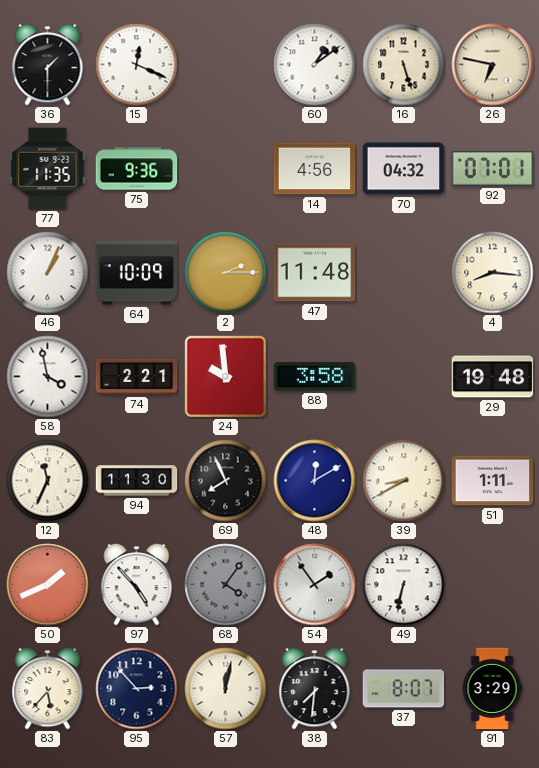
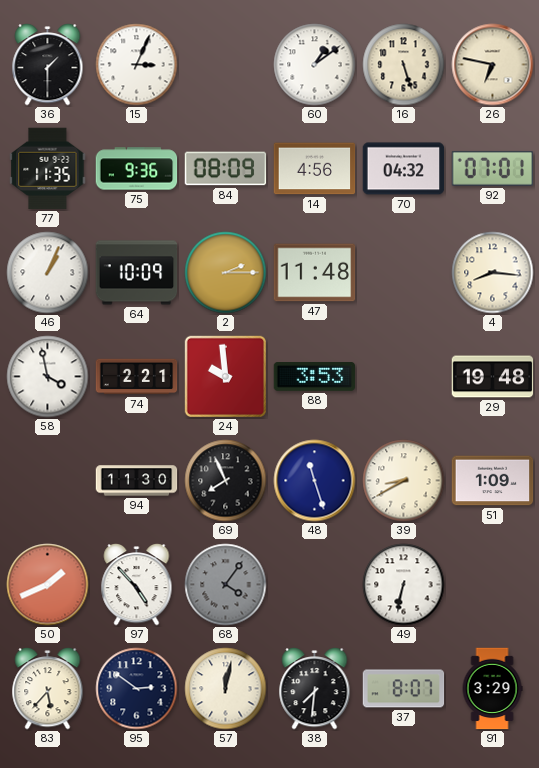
15: 12:19 -> 3:04
84: none -> 08:09
88: 3:58 -> 3:53
12: 11:34 -> none
48: 12:10 -> 11:27
51: 1:11 -> 1:09
54: 1:54 -> none
95: 2:53 -> 2:51
